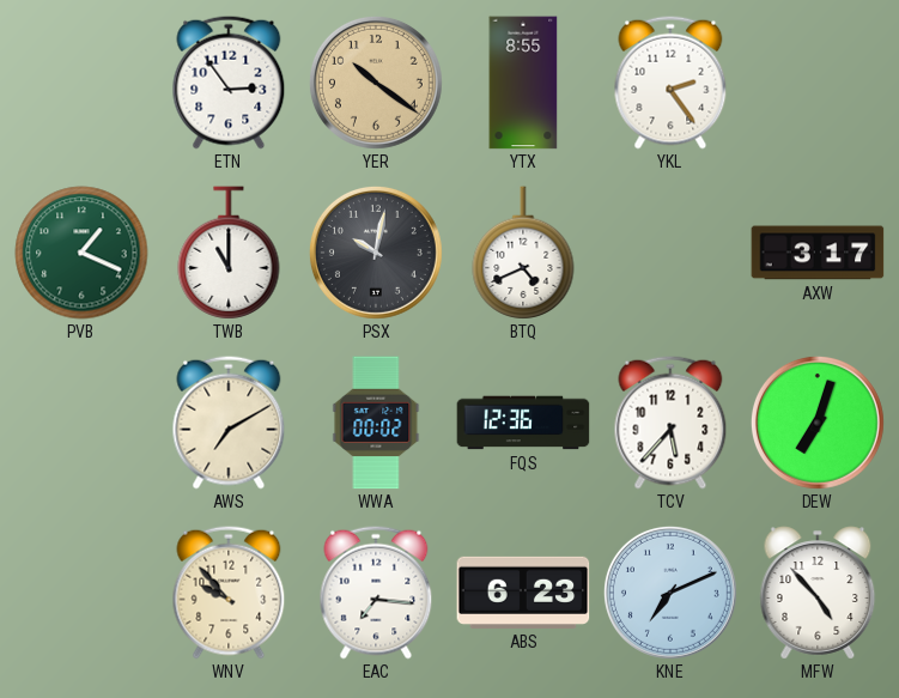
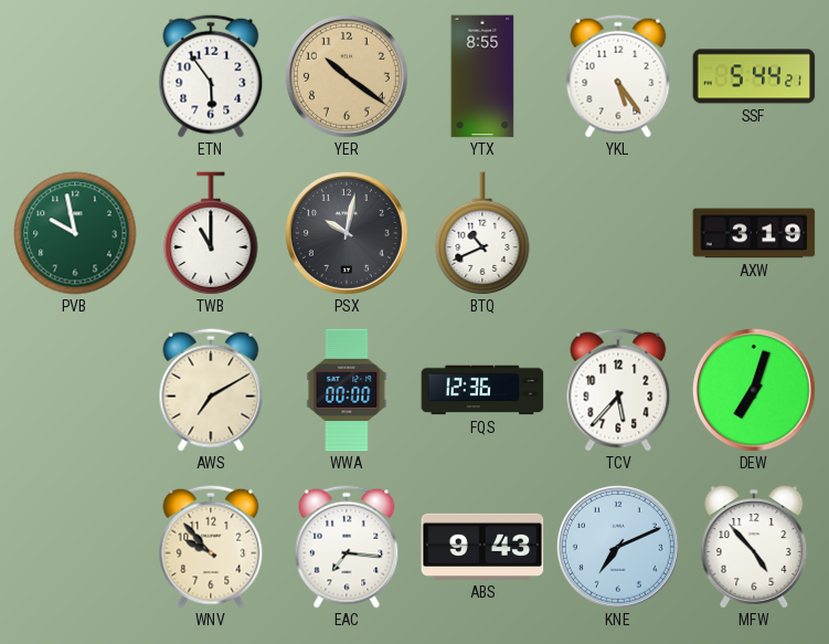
ETN: 2:54 -> 5:54
YKL: 2:24 -> 5:24
SSF: none -> 5:44
PVB: 1:19 -> 9:58
BTQ: 4:41 -> 10:41
AXW: 3:17 -> 3:19
WWA: 00:02 -> 00:00
ABS: 6:23 -> 9:43
